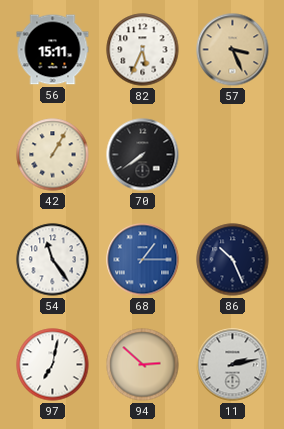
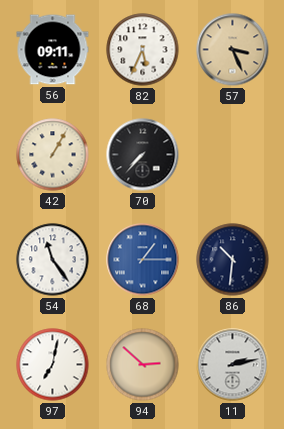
56: 15:11 -> 09:11
70: 7:39 -> 7:37
86: 10:26 -> 10:31
